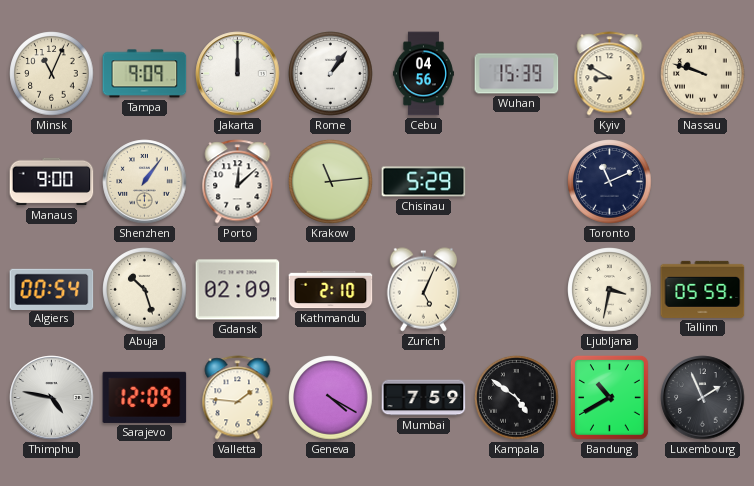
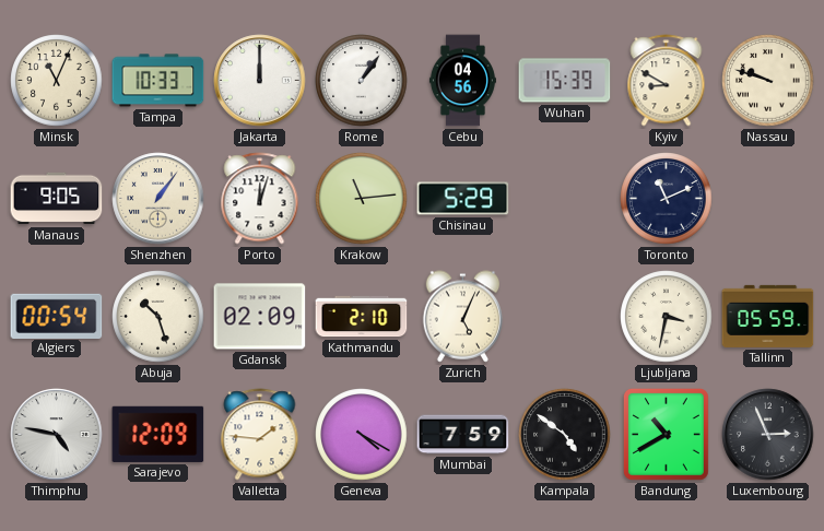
Tampa: 9:09 -> 10:33
Manaus: 9:00 -> 9:05
Porto: 12:08 -> 12:03
Luxembourg: 1:56 -> 2:56
